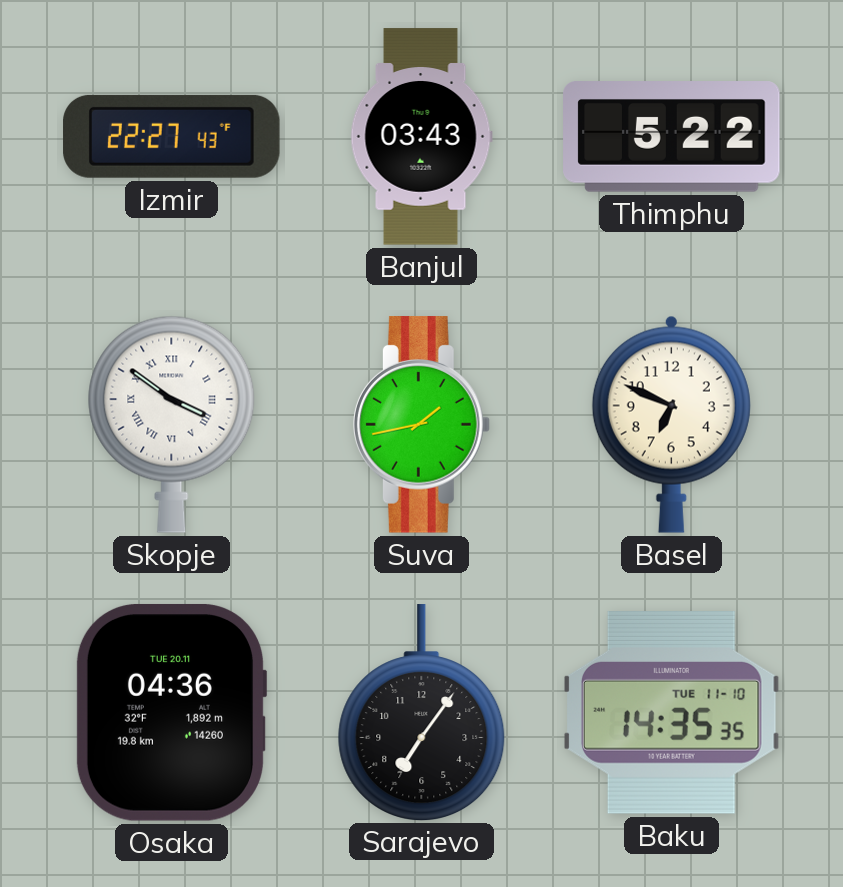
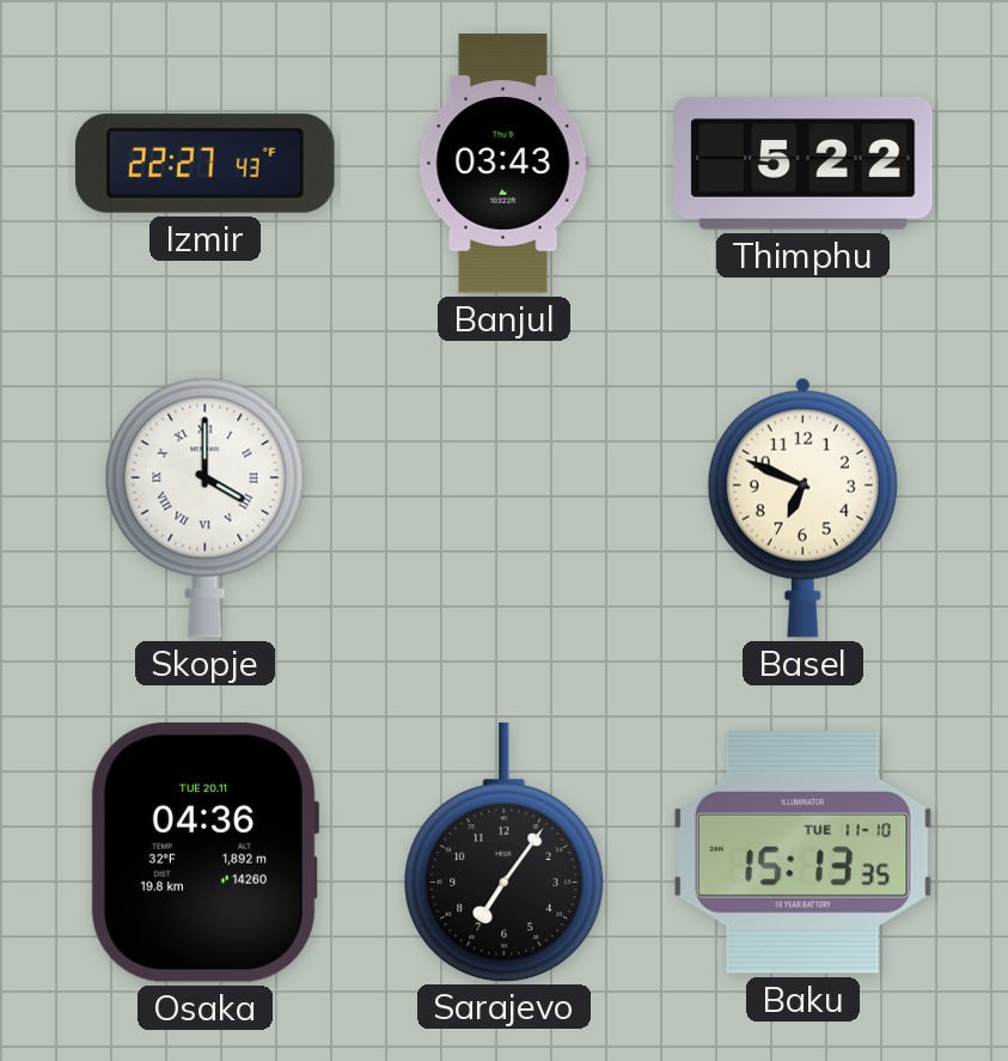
Skopje: 3:51 -> 4:00
Suva: 1:43 -> none
Baku: 14:35 -> 15:13
